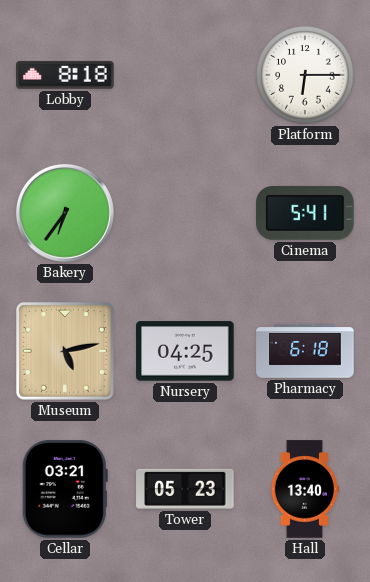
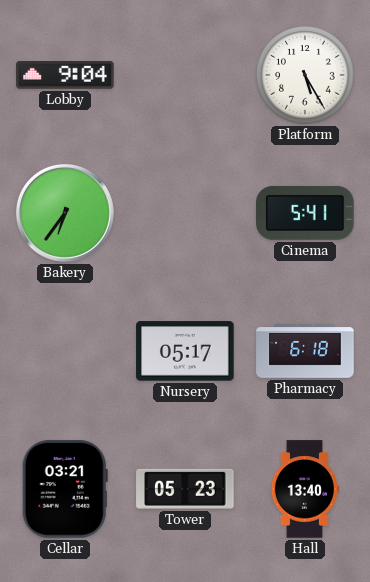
Lobby: 8:18 -> 9:04
Platform: 6:15 -> 5:25
Museum: 5:13 -> none
Nursery: 04:25 -> 05:17
